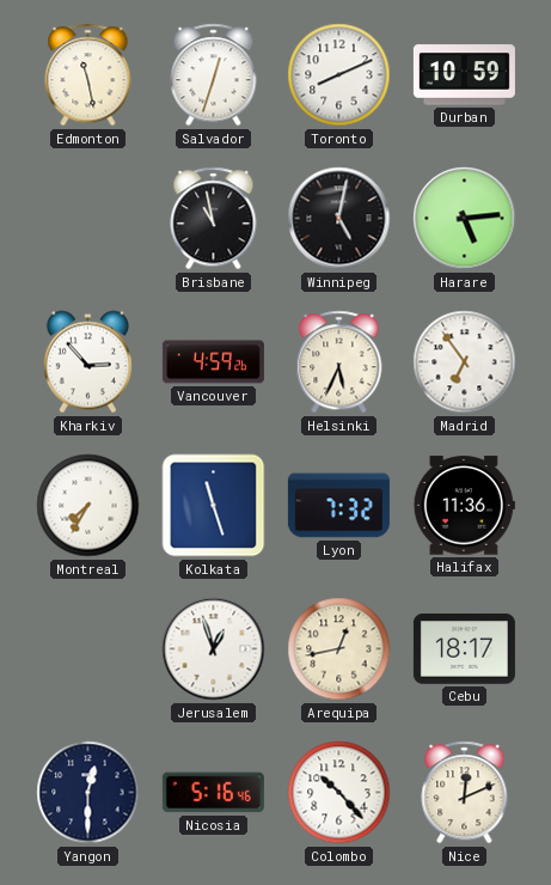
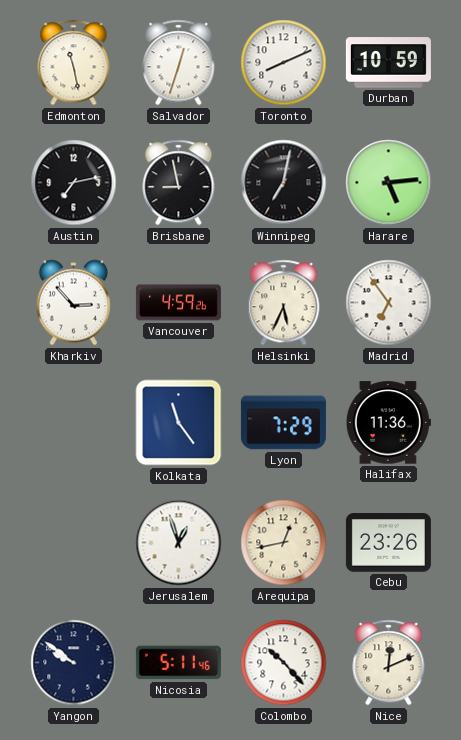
Austin: none -> 7:13
Brisbane: 10:58 -> 8:58
Winnipeg: 5:02 -> 7:02
Montreal: 7:35 -> none
Kolkata: 11:27 -> 11:24
Lyon: 7:32 -> 7:29
Cebu: 18:17 -> 23:26
Yangon: 12:30 -> 9:51
Nicosia: 5:16 -> 5:11
